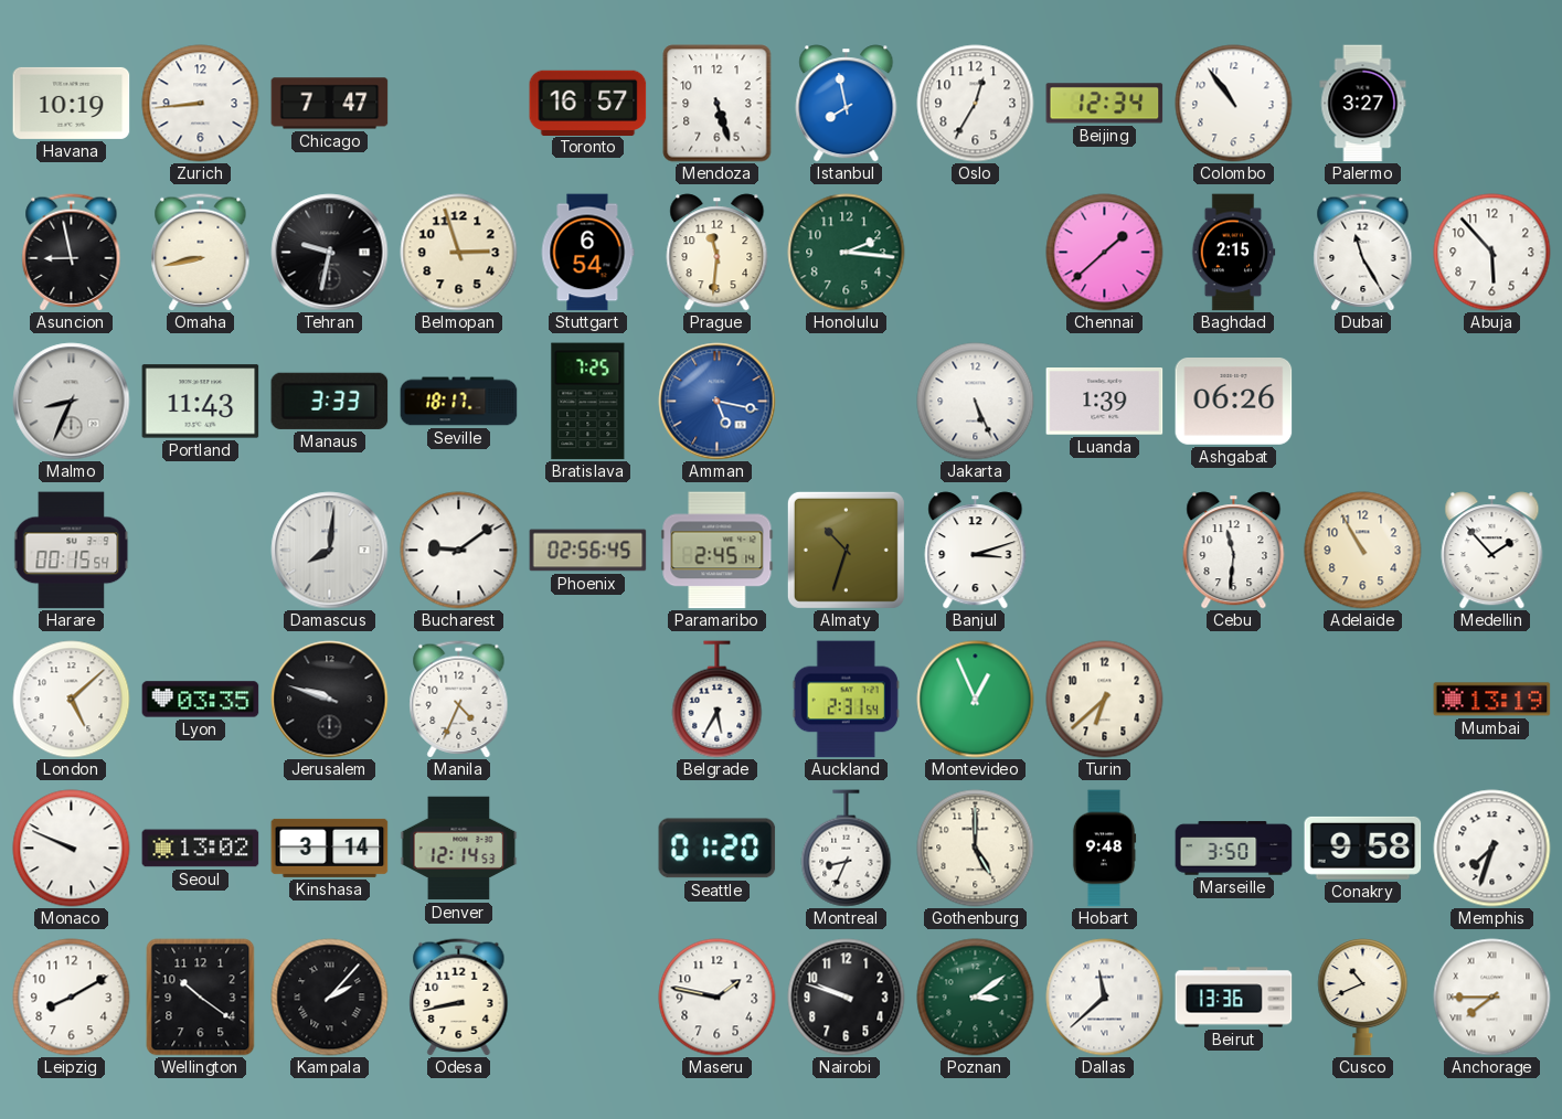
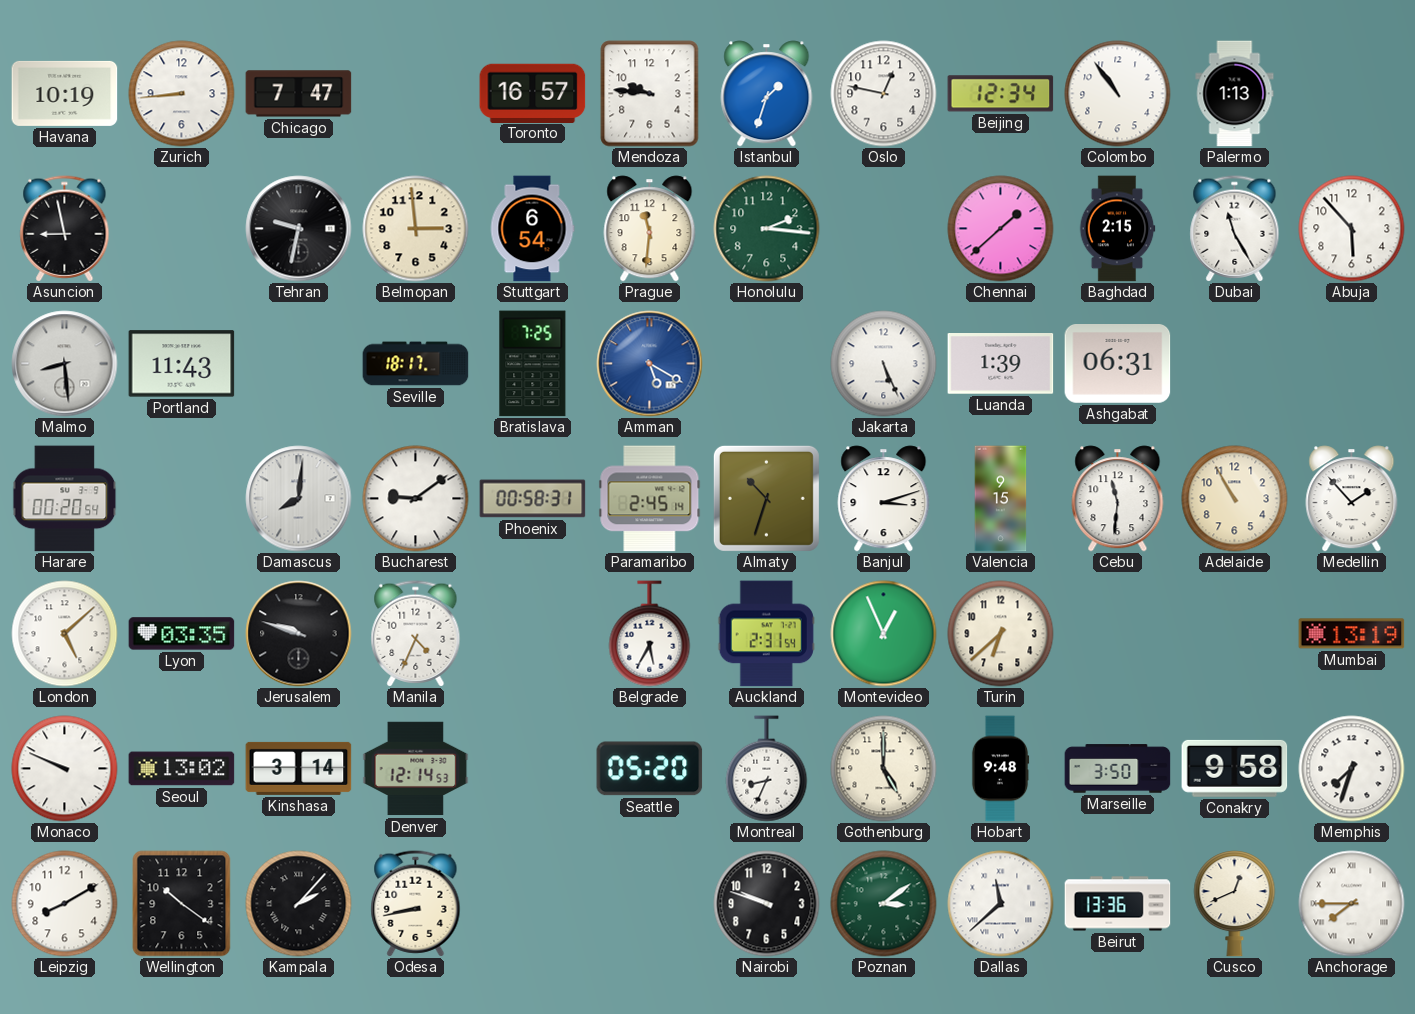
Mendoza: 5:27 -> 9:46
Istanbul: 7:58 -> 1:33
Oslo: 12:35 -> 12:47
Palermo: 3:27 -> 1:13
Omaha: 8:43 -> none
Belmopan: 2:57 -> 2:59
Malmo: 8:34 -> 8:29
Manaus: 3:33 -> none
Amman: 5:17 -> 5:20
Ashgabat: 06:26 -> 06:31
Harare: 00:15 -> 00:20
Phoenix: 02:56 -> 00:58
Valencia: none -> 9:15
Seattle: 01:20 -> 05:20
Maseru: 1:47 -> none
Cusco: 10:41 -> 12:41
